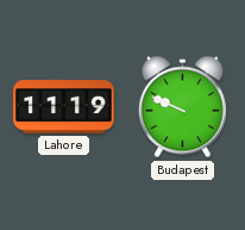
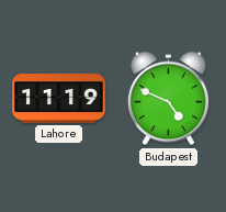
Budapest: 9:49 -> 4:49
